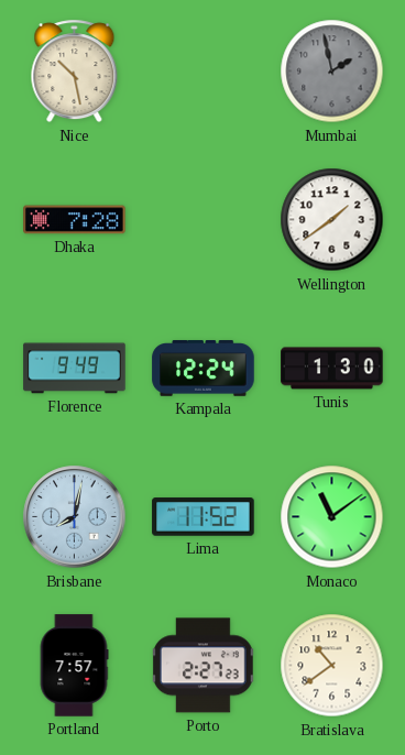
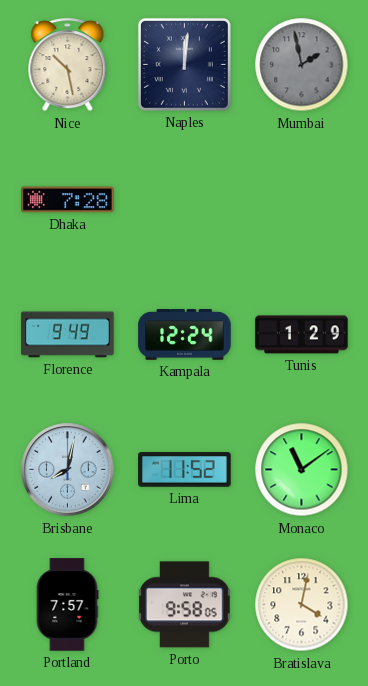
Naples: none -> 12:01
Wellington: 1:39 -> none
Tunis: 1:30 -> 1:29
Porto: 2:27 -> 9:58
Bratislava: 10:39 -> 4:02
